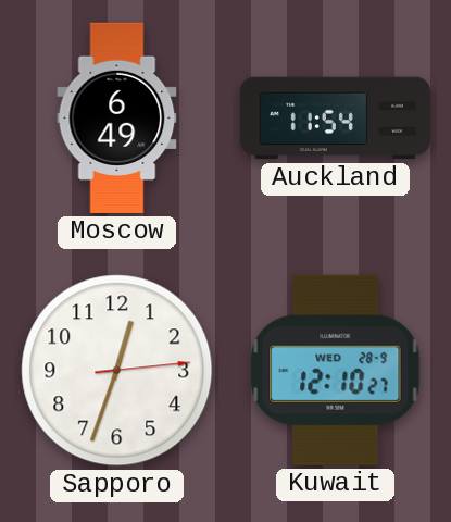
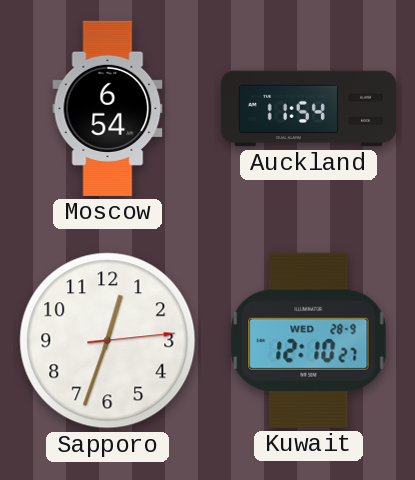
Moscow: 6:49 -> 6:54
